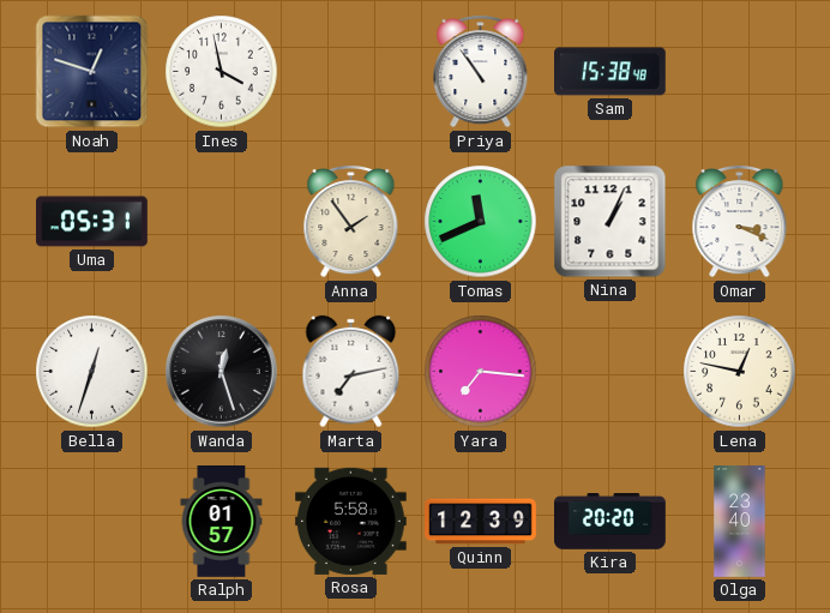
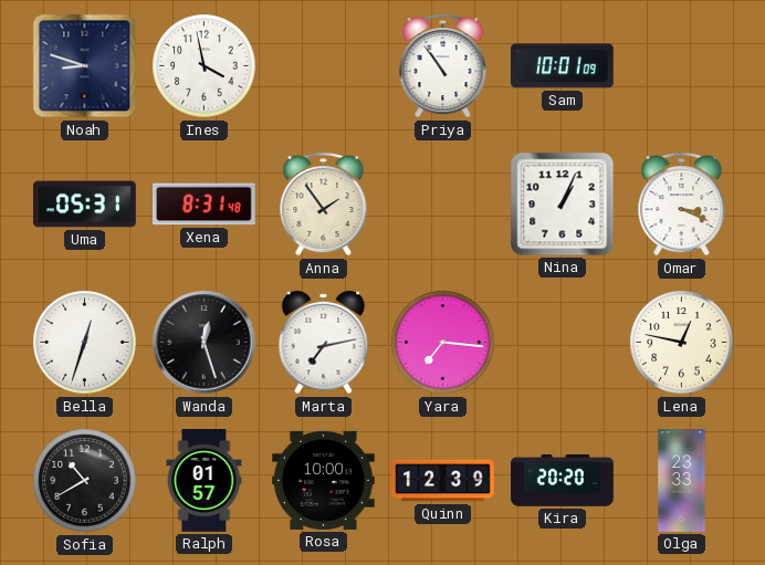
Noah: 12:48 -> 8:48
Sam: 15:38 -> 10:01
Xena: none -> 8:31
Tomas: 11:41 -> none
Sofia: none -> 10:40
Rosa: 5:58 -> 10:00
Olga: 23:40 -> 23:33
